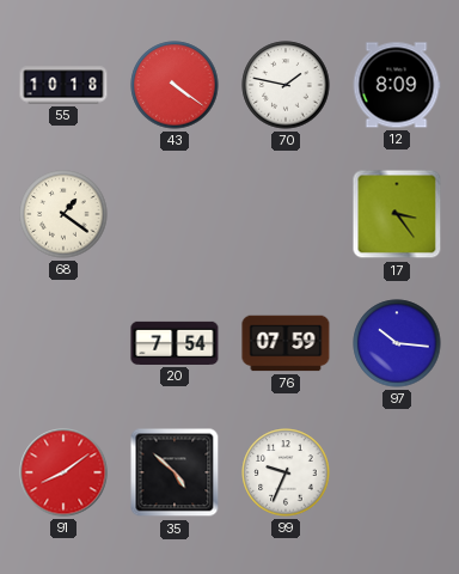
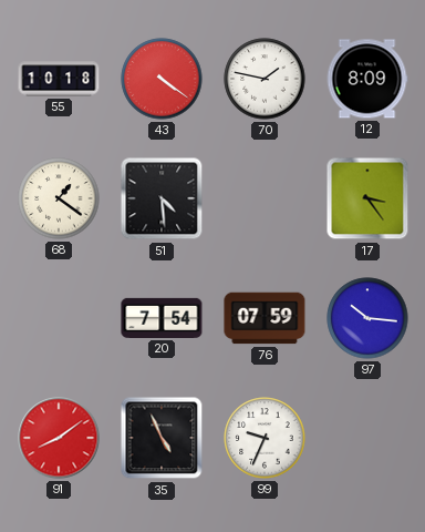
51: none -> 4:29
35: 4:52 -> 4:56
